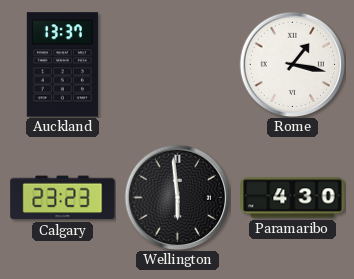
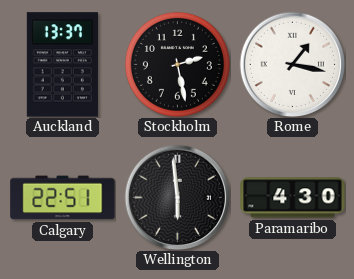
Stockholm: none -> 2:28
Calgary: 23:23 -> 22:51
